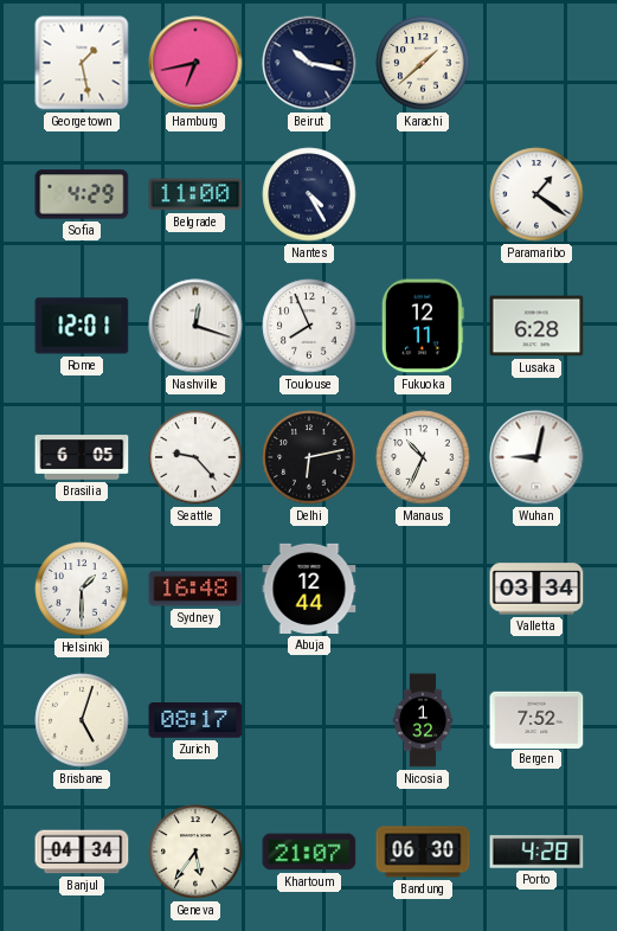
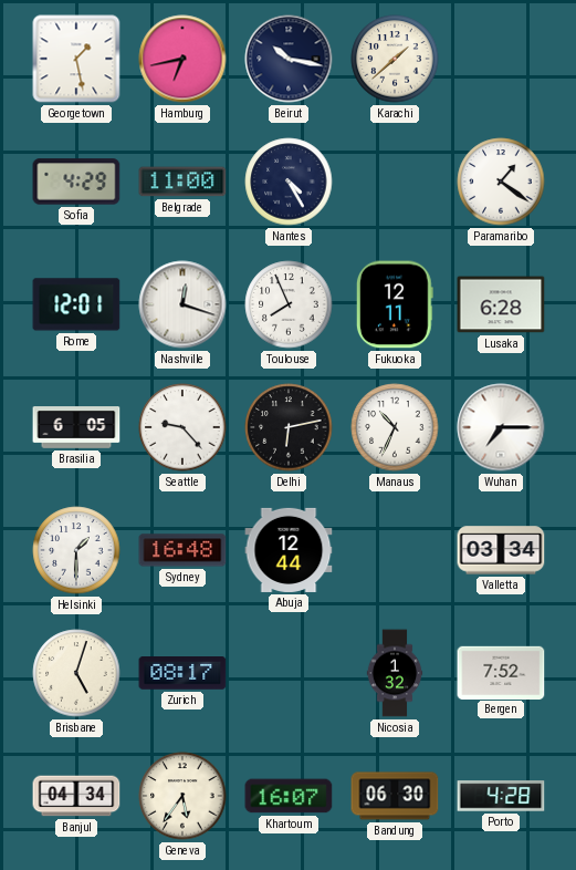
Wuhan: 9:02 -> 7:15
Khartoum: 21:07 -> 16:07
